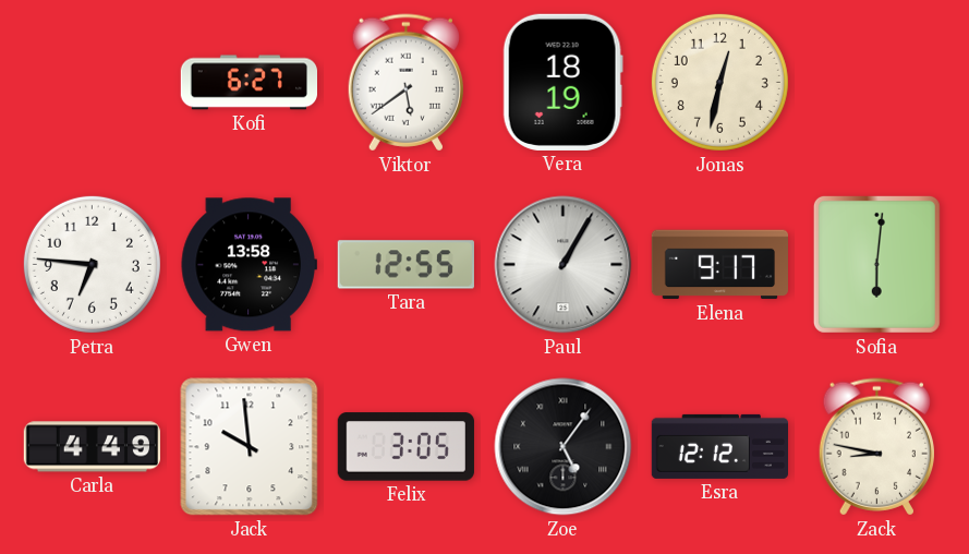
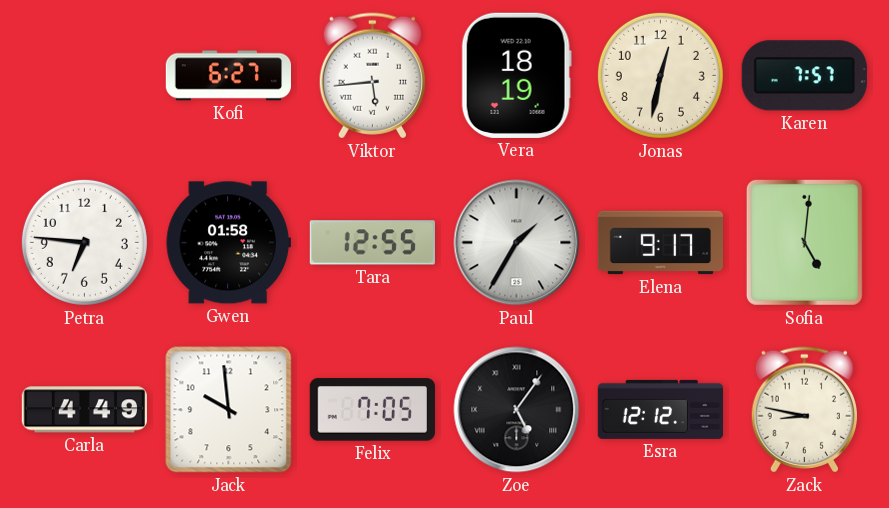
Viktor: 5:39 -> 5:44
Karen: none -> 7:57
Gwen: 13:58 -> 01:58
Paul: 1:05 -> 1:35
Sofia: 6:01 -> 5:01
Felix: 3:05 -> 7:05
